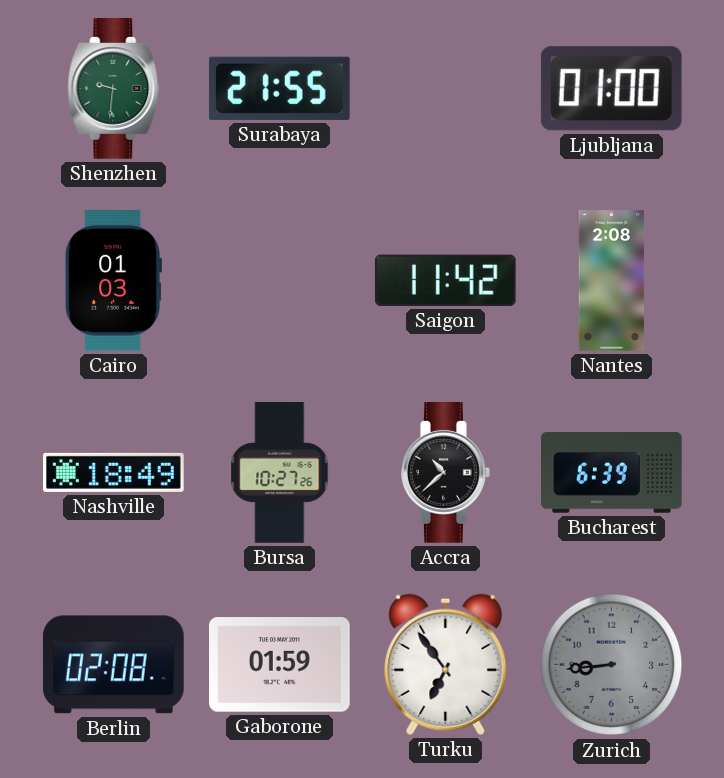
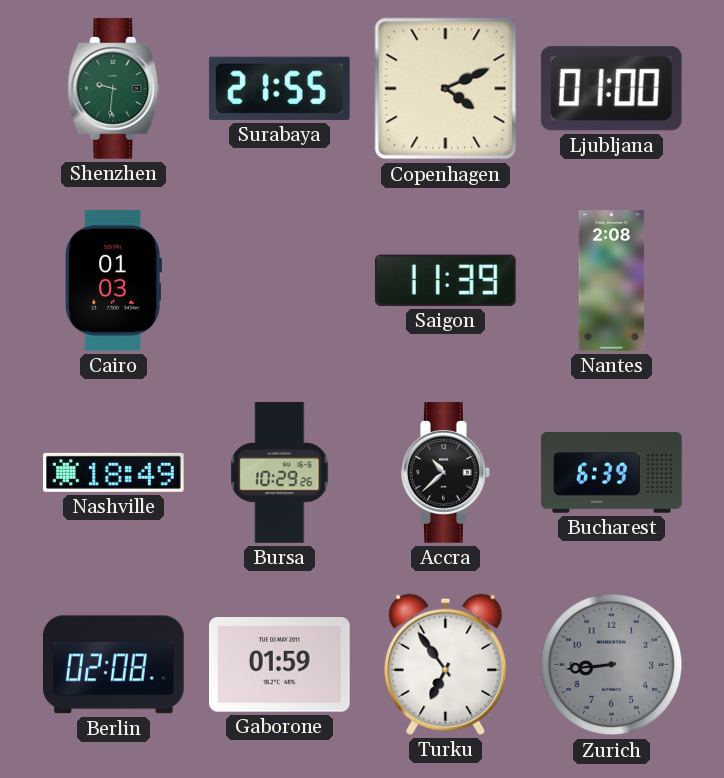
Copenhagen: none -> 4:11
Saigon: 11:42 -> 11:39
Bursa: 10:27 -> 10:29
